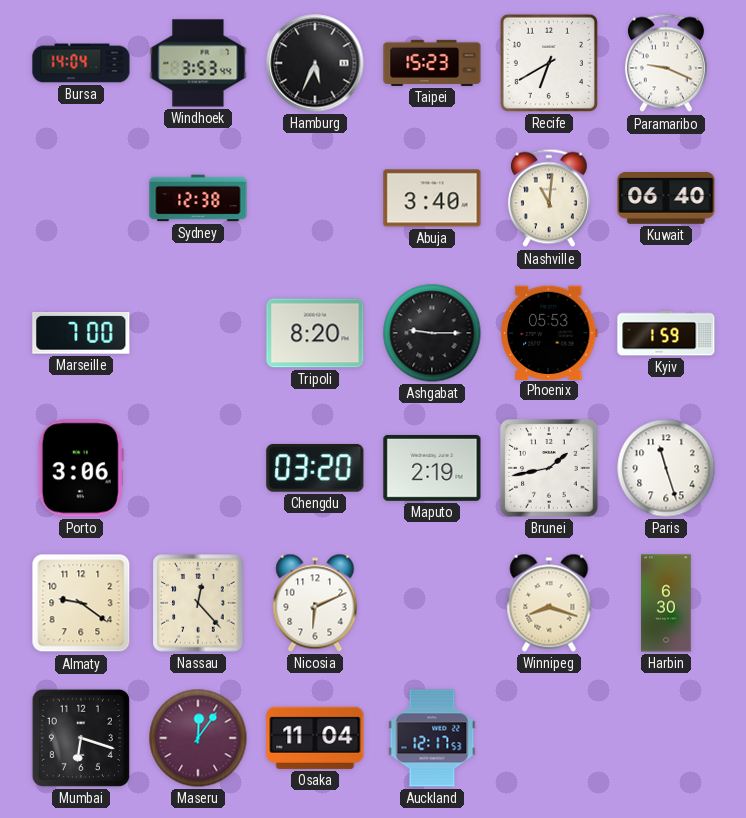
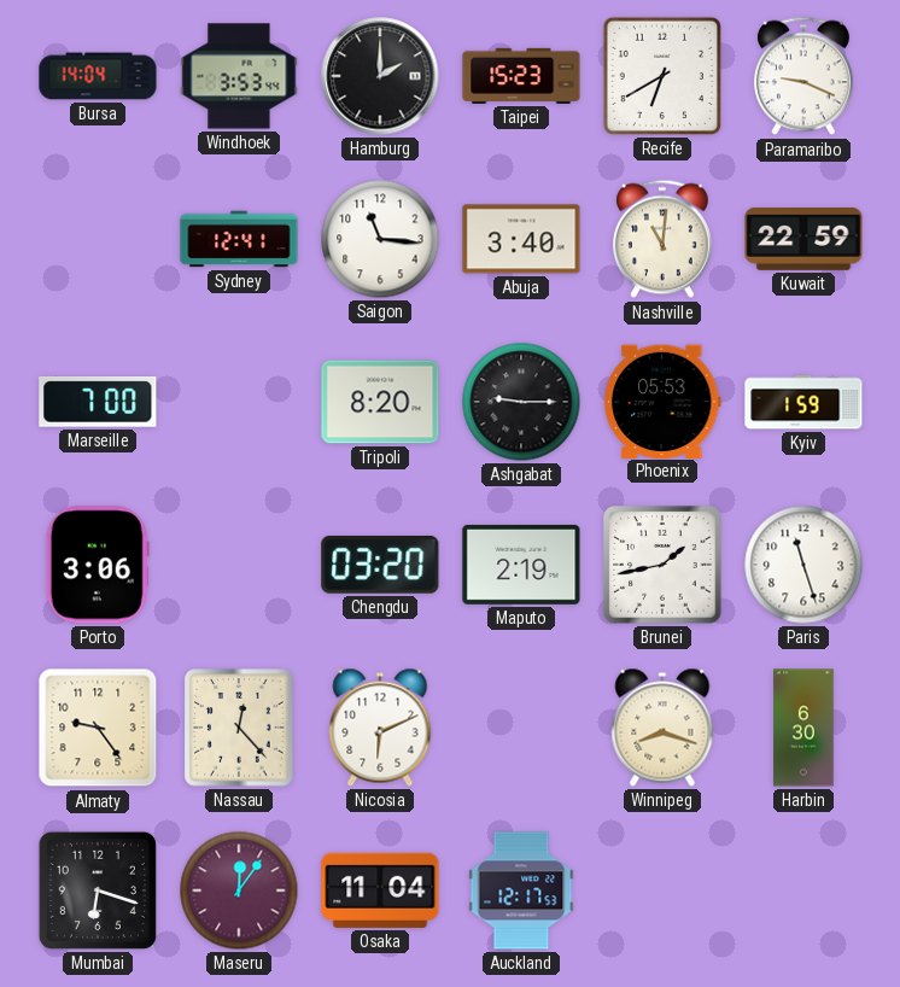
Hamburg: 5:34 -> 2:00
Sydney: 12:38 -> 12:41
Saigon: none -> 11:16
Kuwait: 06:40 -> 22:59
Almaty: 9:21 -> 9:24
